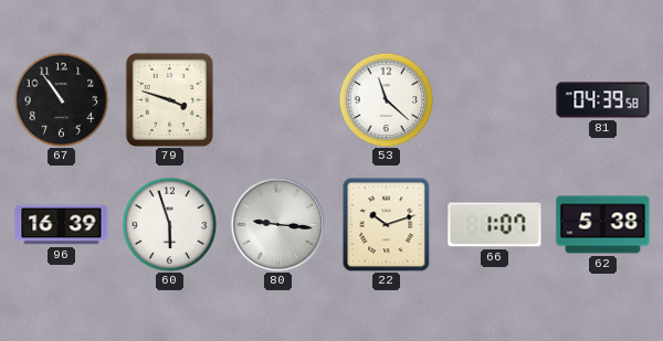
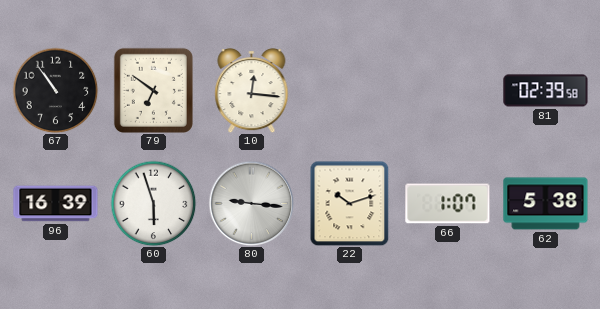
79: 3:48 -> 6:51
10: none -> 12:16
53: 11:22 -> none
81: 04:39 -> 02:39
